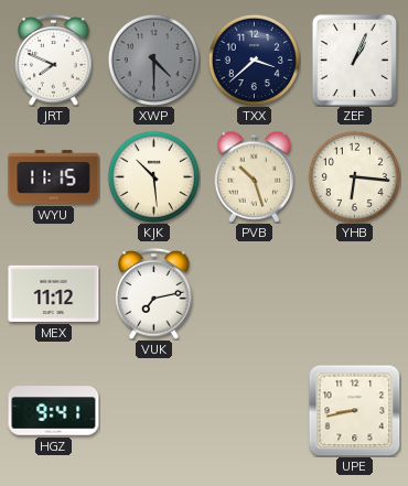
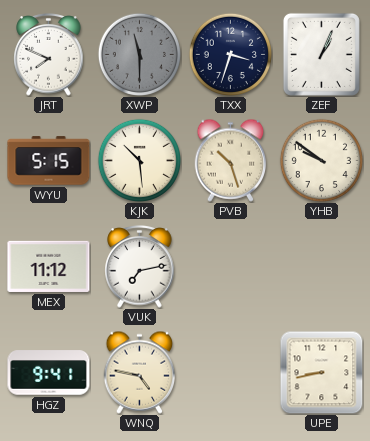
XWP: 4:30 -> 11:30
TXX: 3:38 -> 3:33
WYU: 11:15 -> 5:15
YHB: 6:16 -> 9:51
WNQ: none -> 4:47
